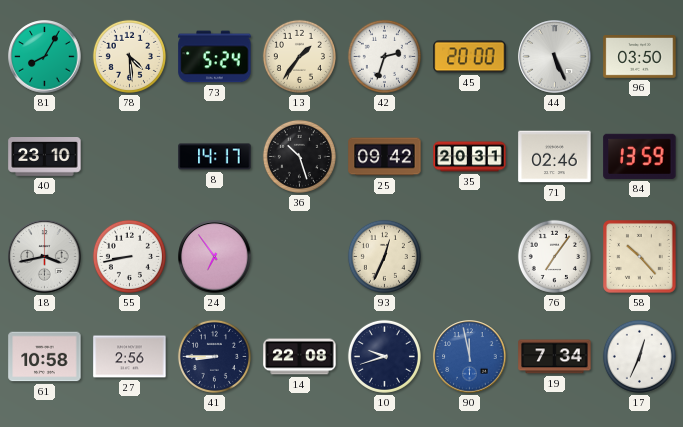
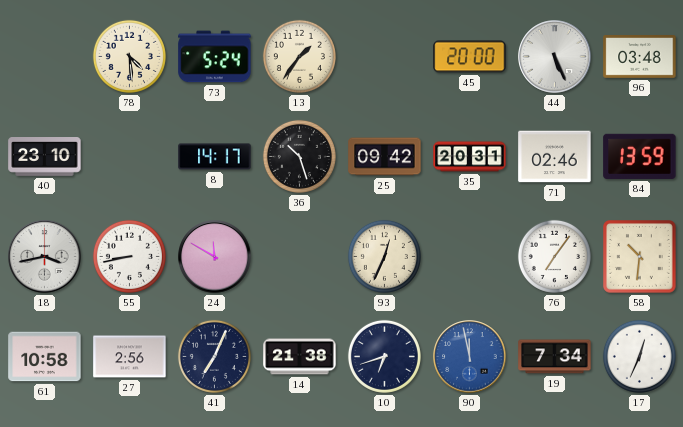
81: 8:05 -> none
42: 2:33 -> none
96: 03:50 -> 03:48
24: 6:54 -> 11:50
58: 10:23 -> 10:31
41: 8:45 -> 7:04
14: 22:08 -> 21:38
10: 9:42 -> 6:42
